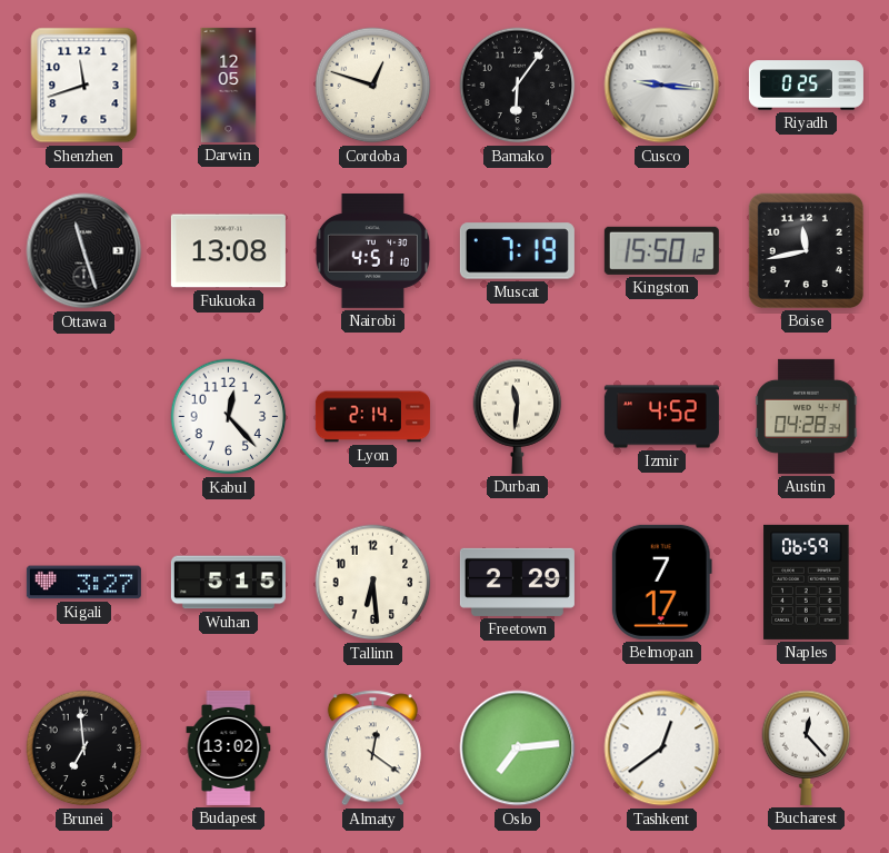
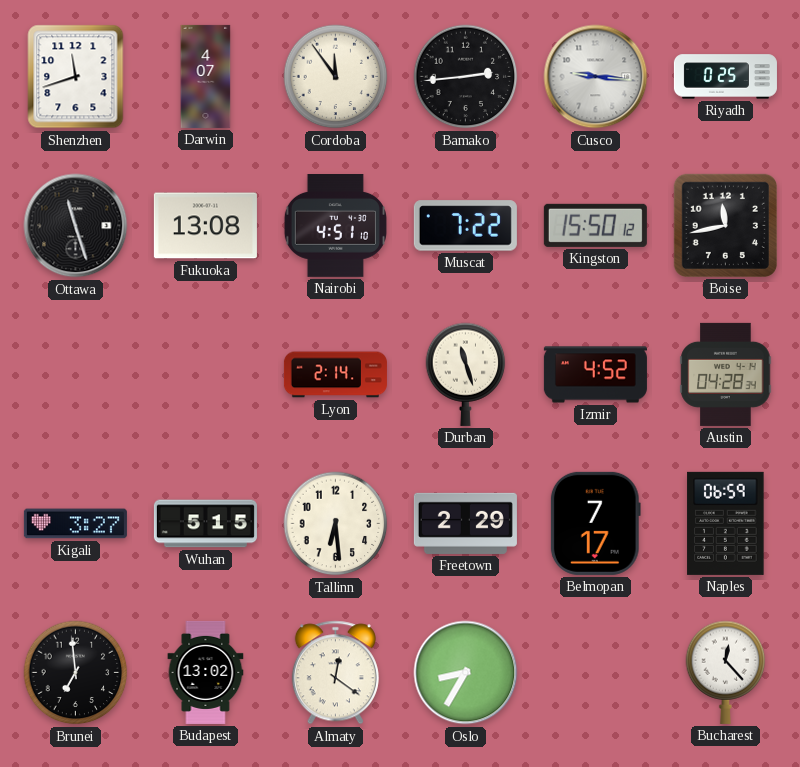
Darwin: 12:05 -> 4:07
Cordoba: 12:48 -> 11:54
Bamako: 6:06 -> 2:44
Muscat: 7:19 -> 7:22
Kabul: 12:23 -> none
Durban: 11:31 -> 11:27
Oslo: 7:14 -> 8:35
Tashkent: 12:39 -> none
